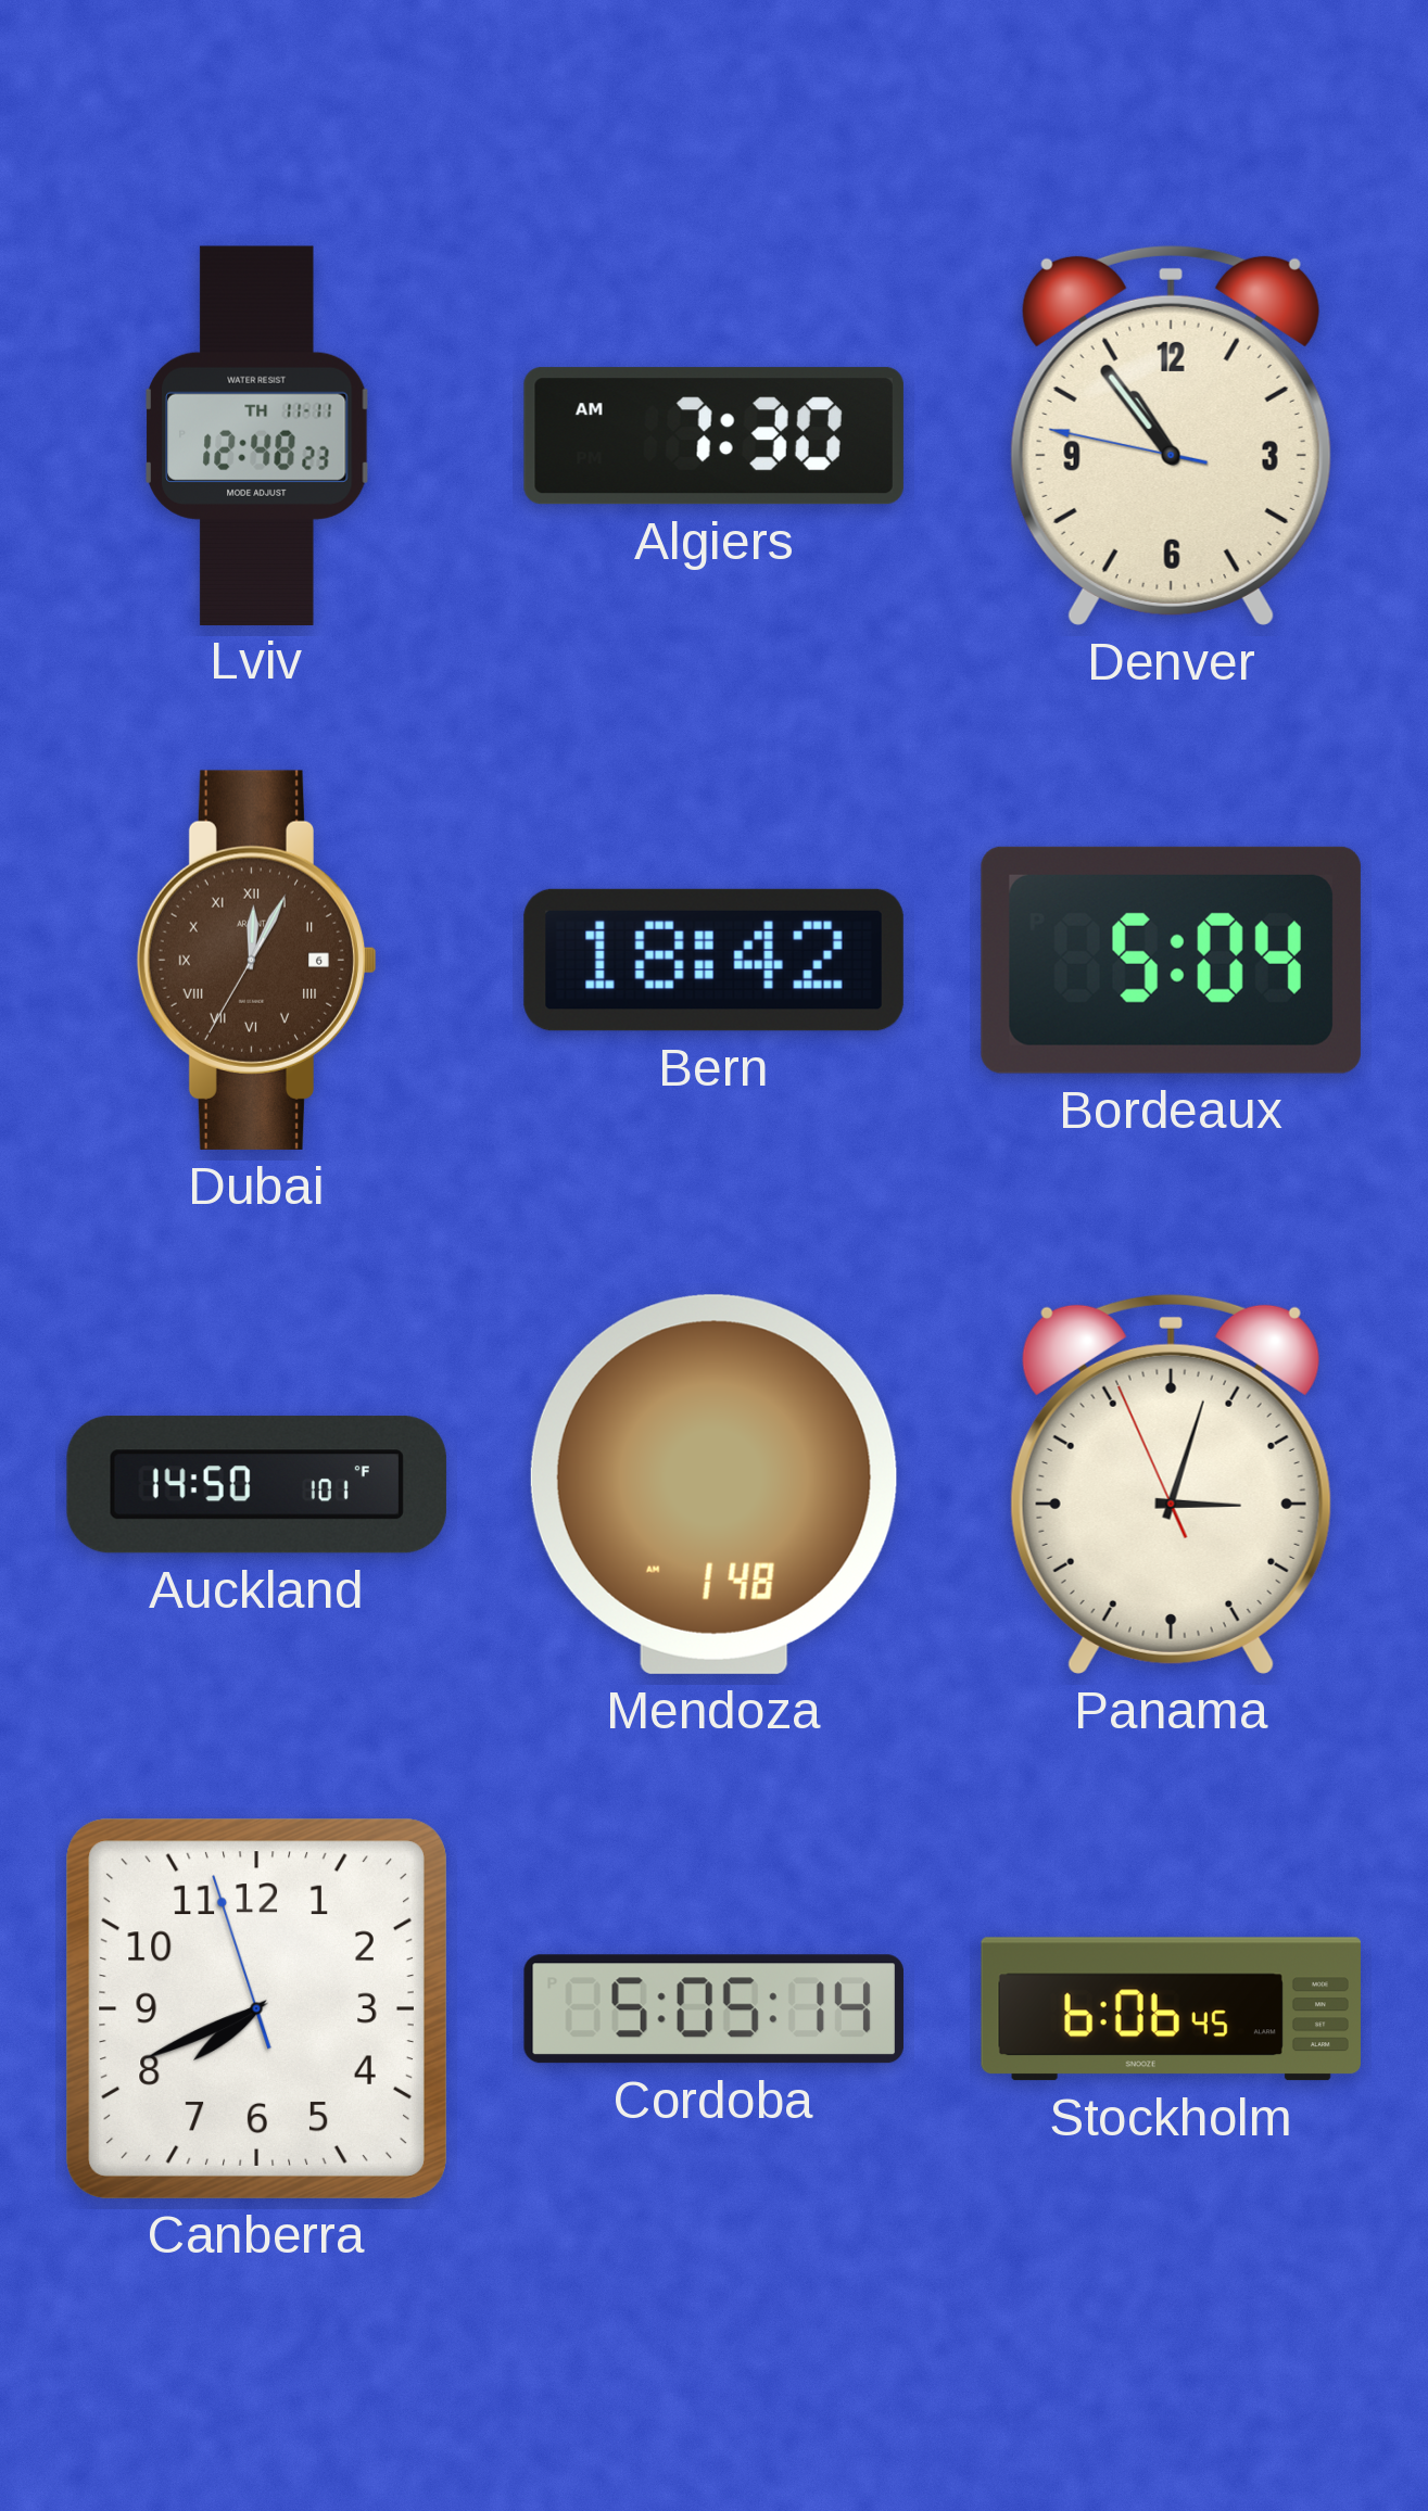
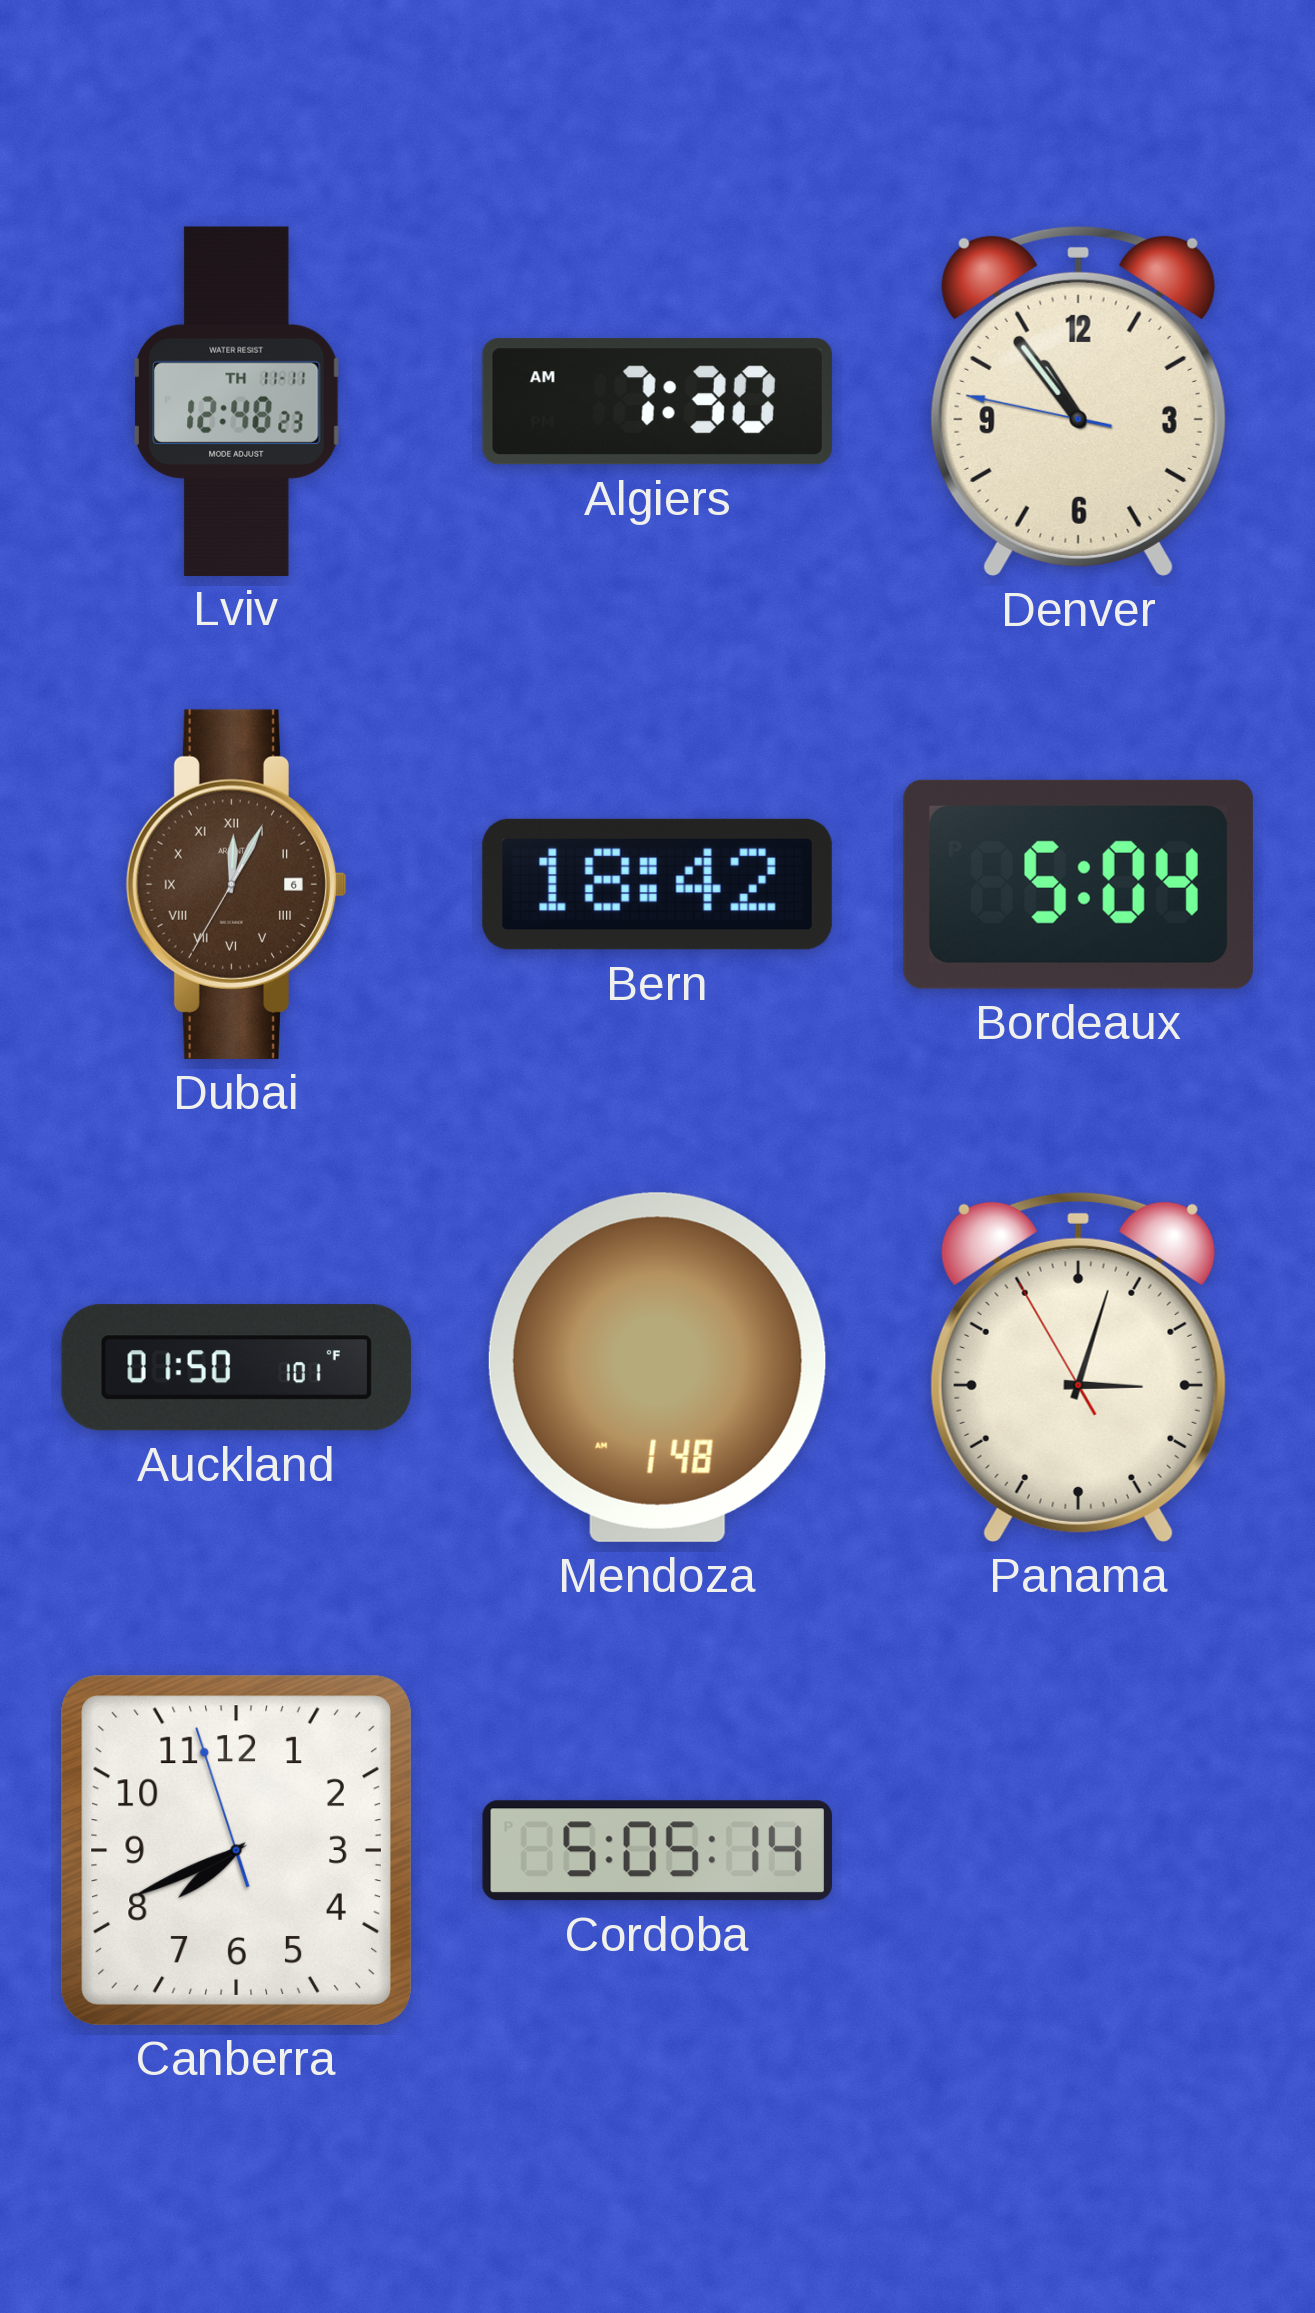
Auckland: 14:50 -> 01:50
Panama: 3:02:56 -> 3:02:55
Stockholm: 6:06 -> none
